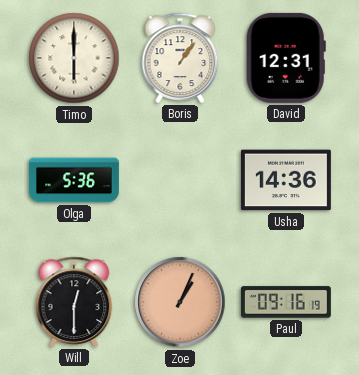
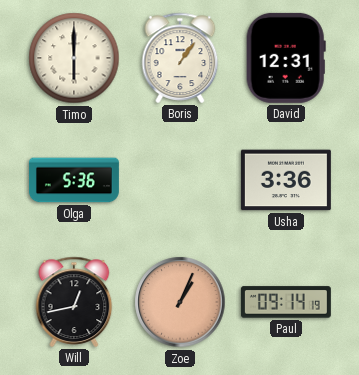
Usha: 14:36 -> 3:36
Will: 12:30 -> 12:43
Paul: 09:16 -> 09:14
